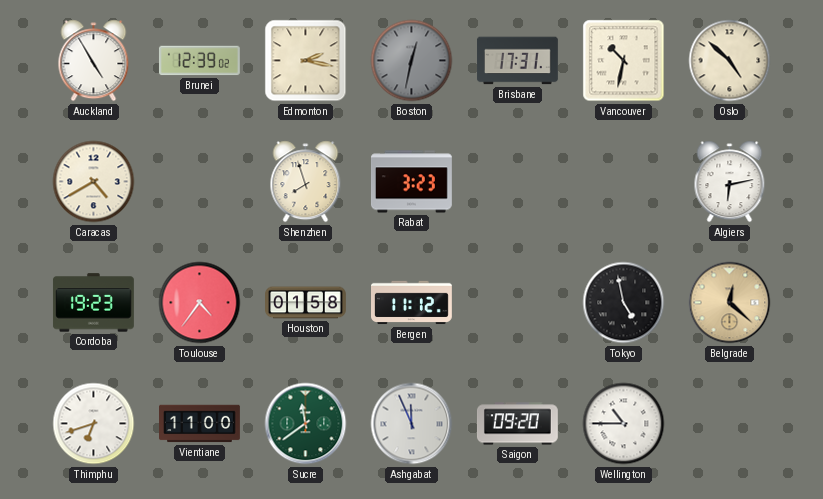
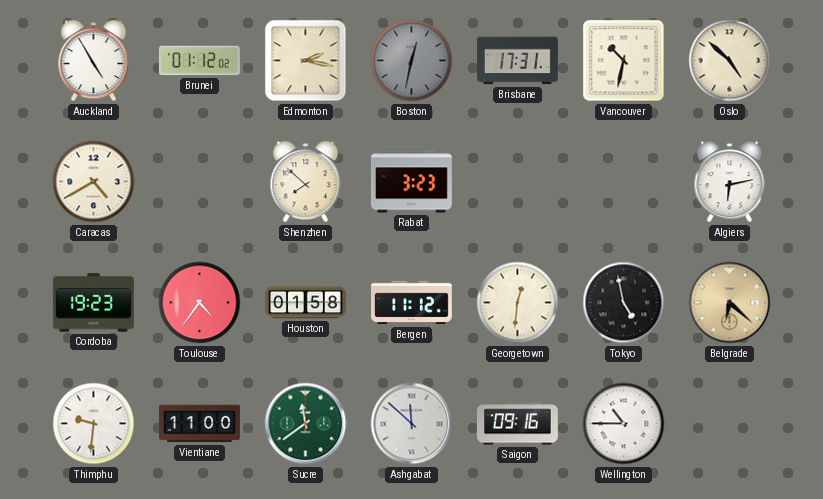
Brunei: 12:39 -> 01:12
Shenzhen: 7:57 -> 7:52
Georgetown: none -> 12:31
Belgrade: 12:22 -> 6:22
Thimphu: 6:42 -> 9:31
Ashgabat: 11:56 -> 11:52
Saigon: 09:20 -> 09:16
